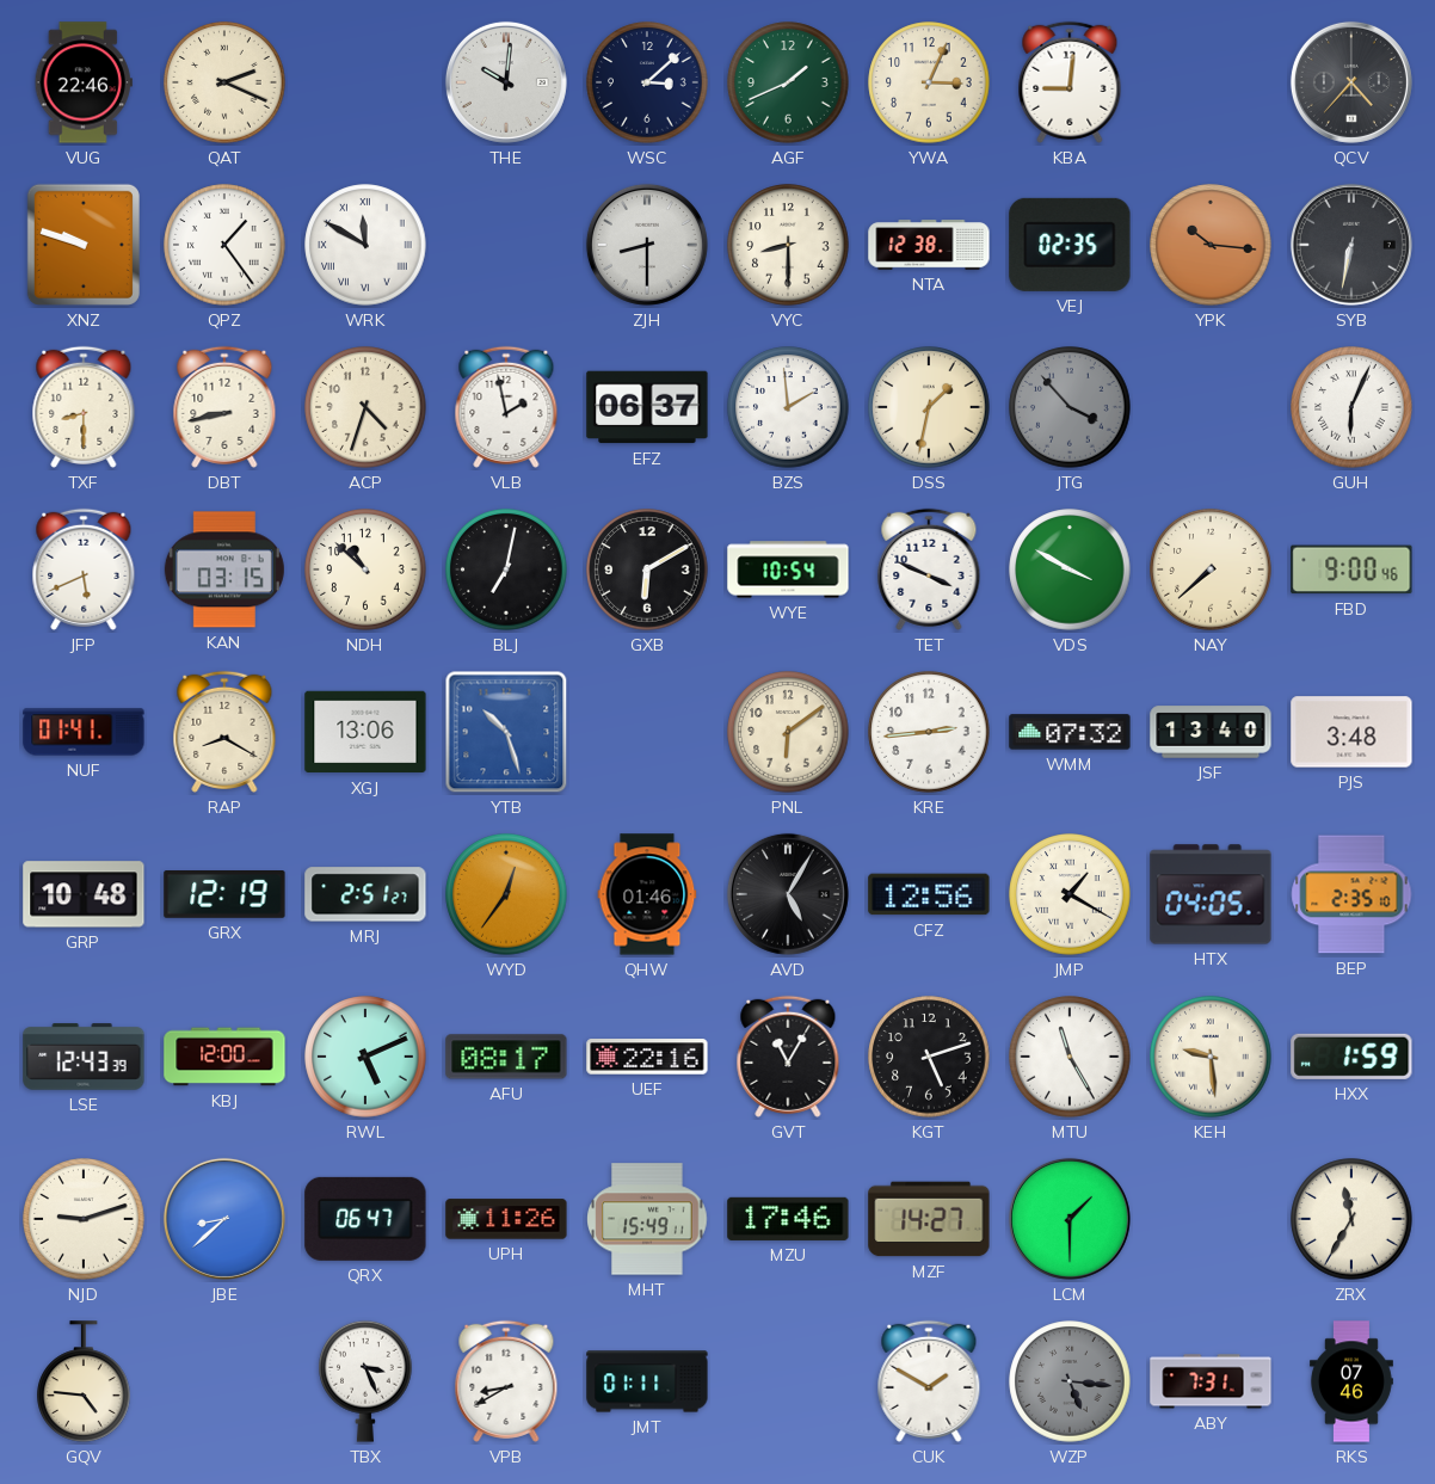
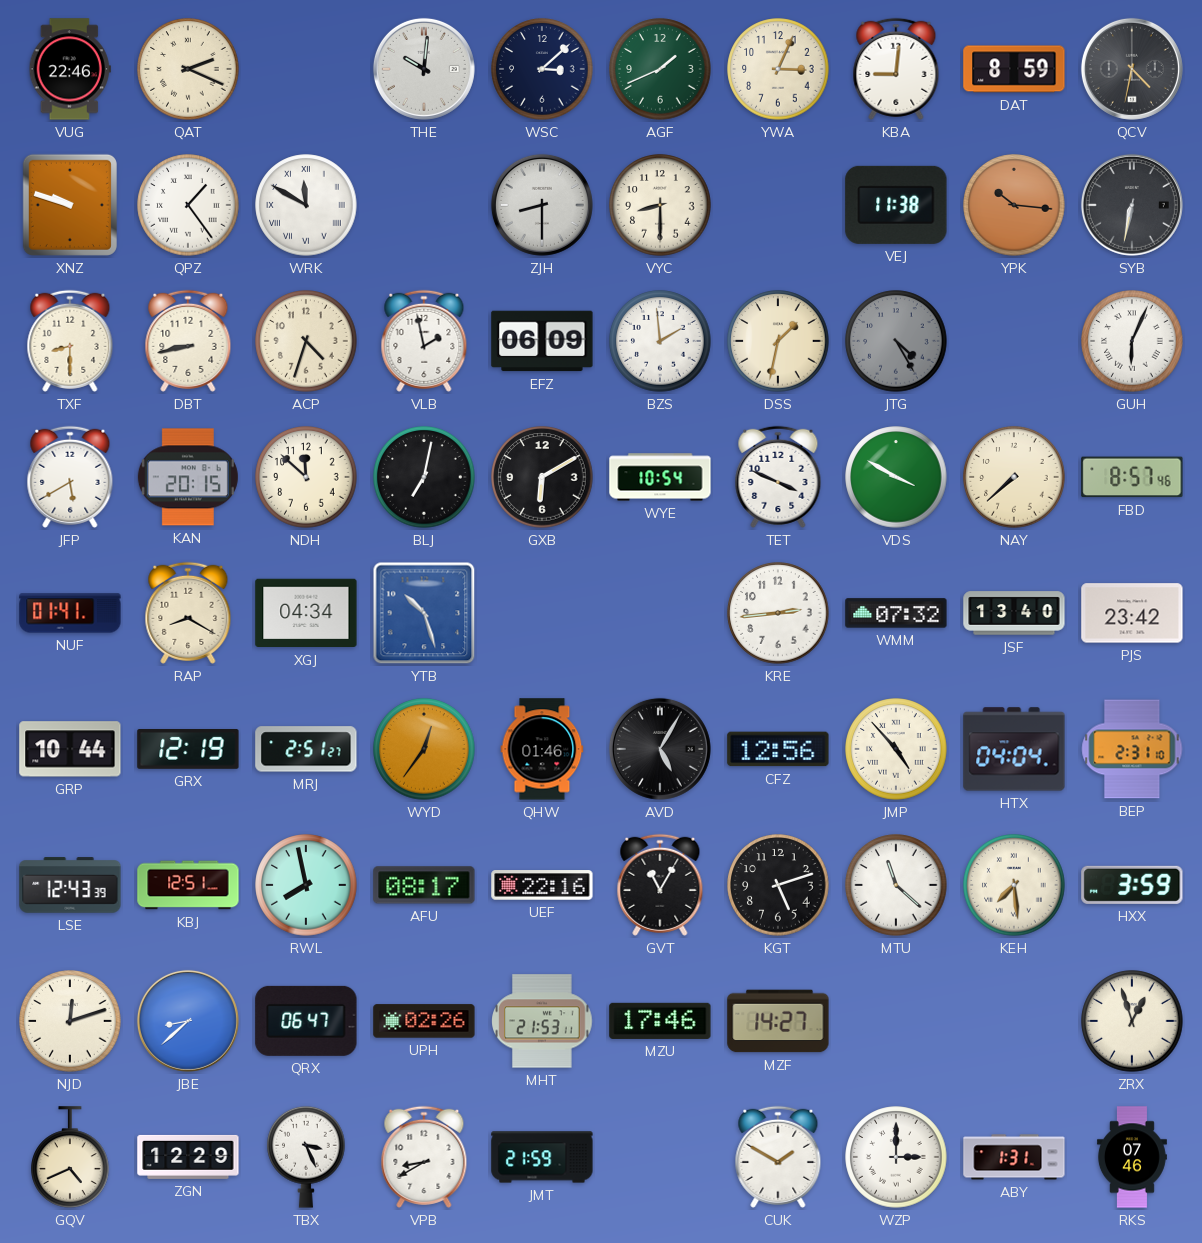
DAT: none -> 8:59
QCV: 4:37 -> 4:32
NTA: 12:38 -> none
VEJ: 02:35 -> 11:38
EFZ: 06:37 -> 06:09
JTG: 3:53 -> 4:25
JFP: 5:41 -> 5:40
KAN: 03:15 -> 20:15
NDH: 10:52 -> 11:52
FBD: 9:00 -> 8:57
XGJ: 13:06 -> 04:34
PNL: 6:09 -> none
PJS: 3:48 -> 23:42
GRP: 10:48 -> 10:44
JMP: 1:20 -> 4:53
HTX: 04:05 -> 04:04
BEP: 2:35 -> 2:31
KBJ: 12:00 -> 12:51
RWL: 5:11 -> 7:58
MTU: 11:25 -> 11:22
KEH: 9:29 -> 7:29
HXX: 1:59 -> 3:59
NJD: 9:12 -> 12:12
UPH: 11:26 -> 02:26
MHT: 15:49 -> 21:53
LCM: 1:30 -> none
ZRX: 11:35 -> 12:57
GQV: 4:46 -> 4:41
ZGN: none -> 12:29
JMT: 01:11 -> 21:59
WZP: 5:16 -> 3:00
WZP dial: grey -> white
ABY: 7:31 -> 1:31
